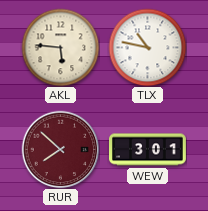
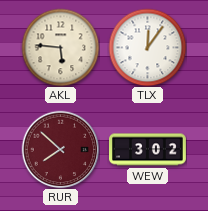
TLX: 10:47 -> 12:06
WEW: 3:01 -> 3:02
